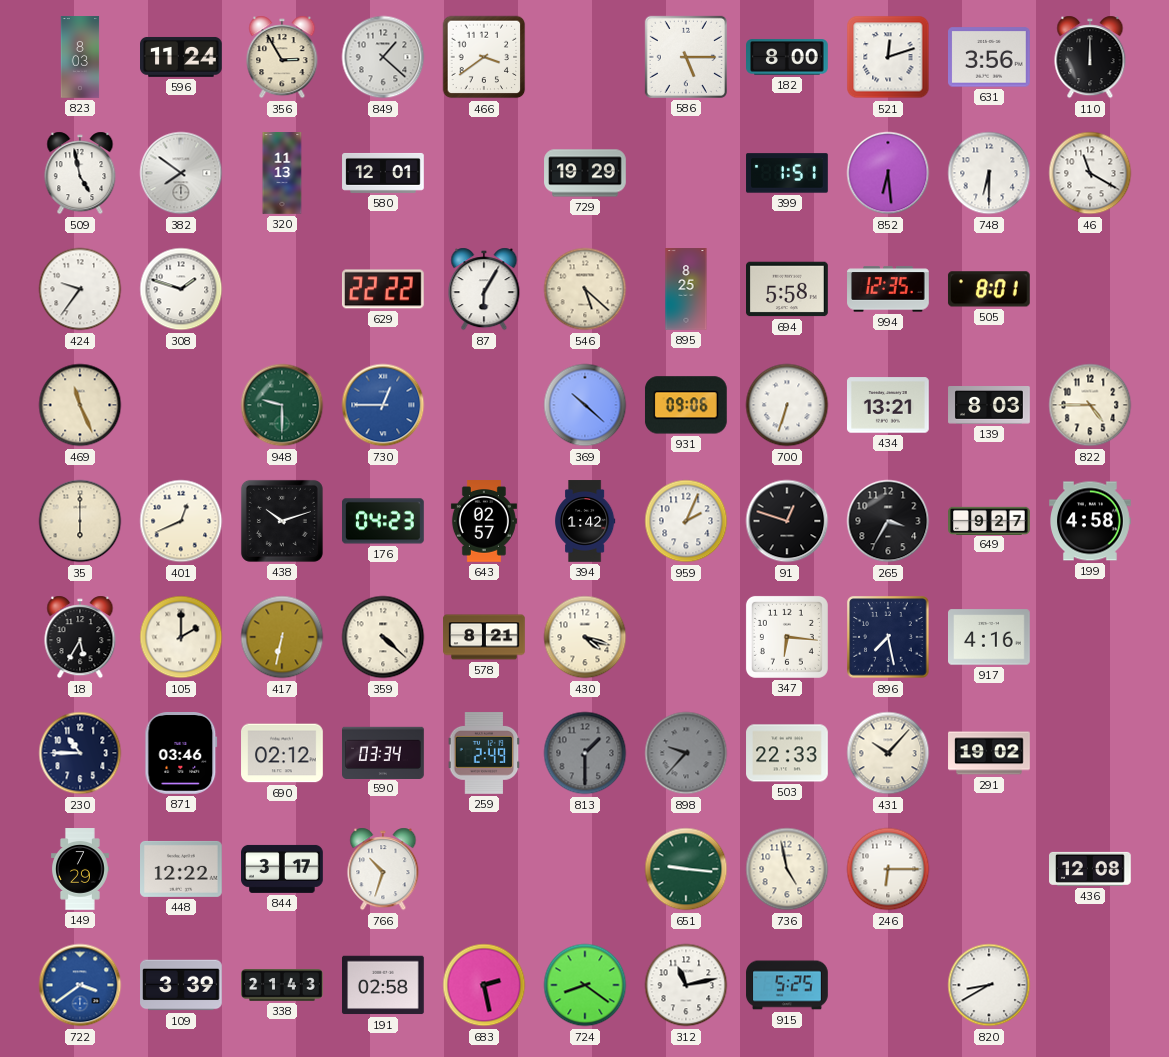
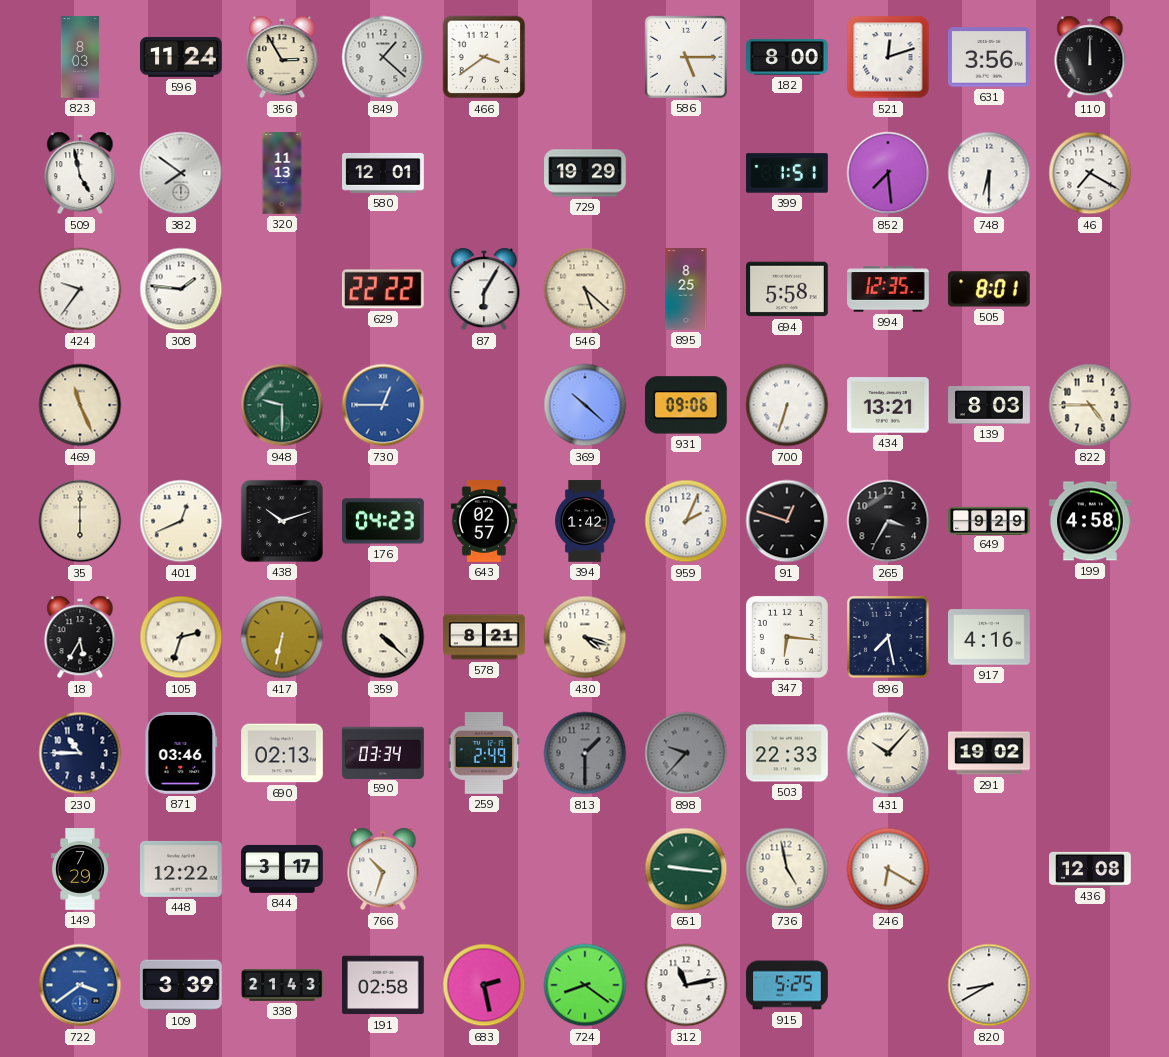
852: 6:29 -> 7:29
46: 11:20 -> 7:20
308: 1:48 -> 1:46
649: 9:27 -> 9:29
105: 2:00 -> 2:33
690: 02:12 -> 02:13
246: 6:15 -> 6:20
